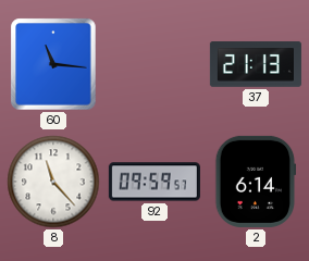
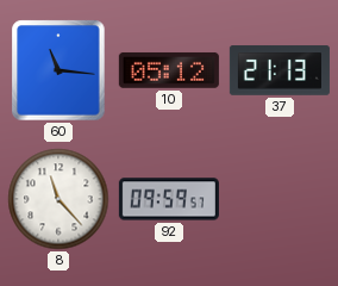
10: none -> 05:12
2: 6:14 -> none
